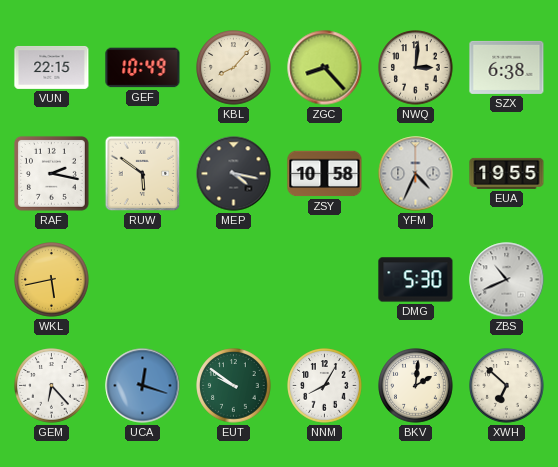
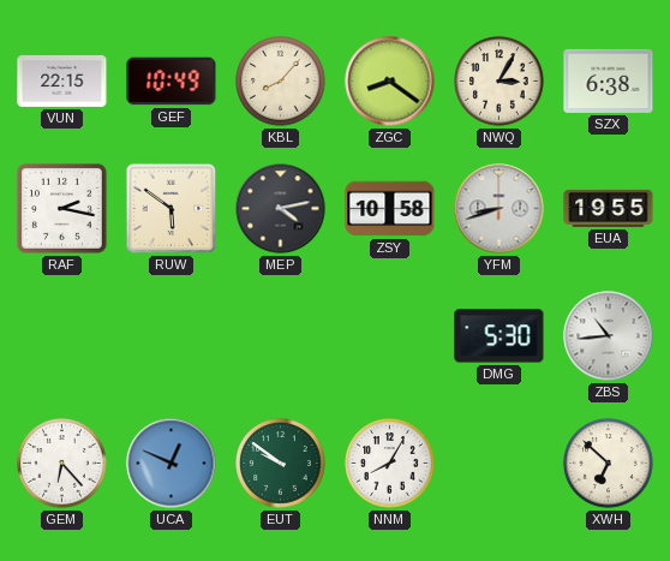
ZGC: 8:23 -> 8:21
NWQ: 3:01 -> 3:05
MEP: 4:17 -> 4:13
YFM: 4:34 -> 8:42
WKL: 5:43 -> none
ZBS: 10:41 -> 10:44
UCA: 12:18 -> 12:49
BKV: 2:01 -> none
